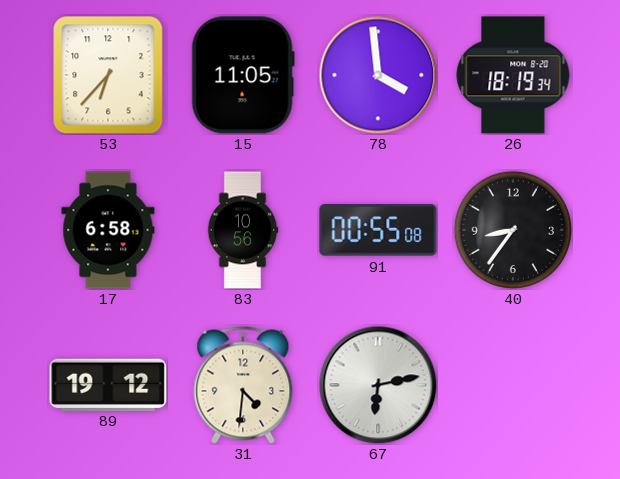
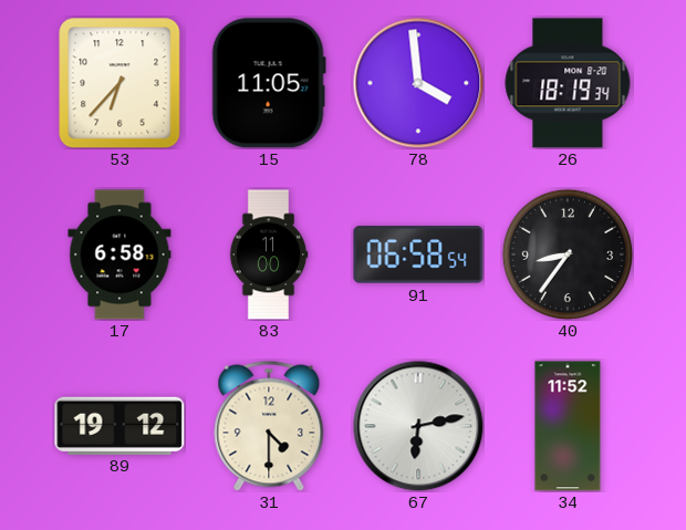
83: 10:56 -> 11:00
91: 00:55 -> 06:58
31: 4:31 -> 4:30
34: none -> 11:52
